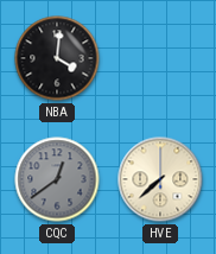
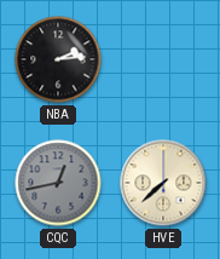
NBA: 4:01 -> 2:14
CQC: 12:39 -> 12:43
